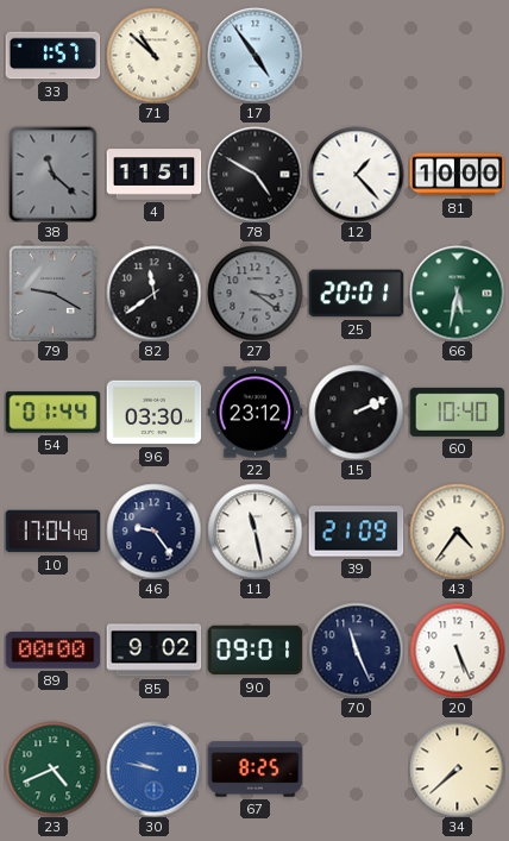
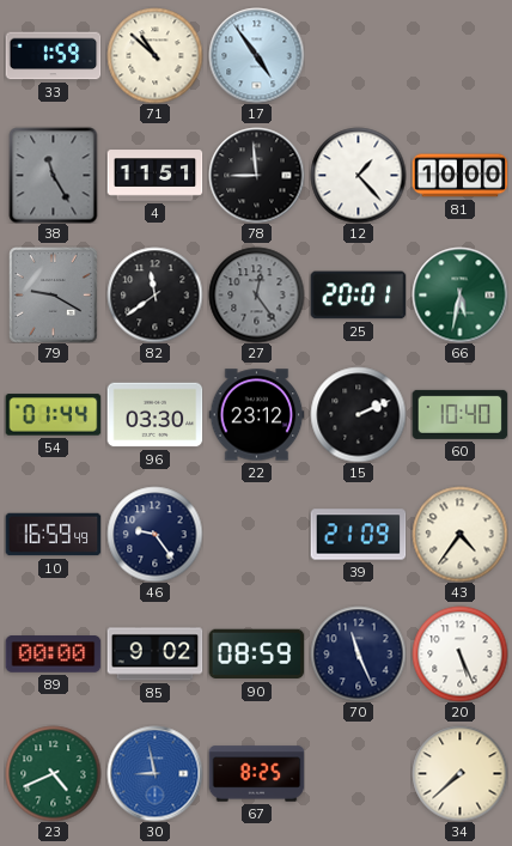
33: 1:57 -> 1:59
38: 11:22 -> 11:25
78: 4:50 -> 8:59
27: 3:21 -> 12:24
10: 17:04 -> 16:59
11: 11:28 -> none
90: 09:01 -> 08:59
30: 9:47 -> 8:58
